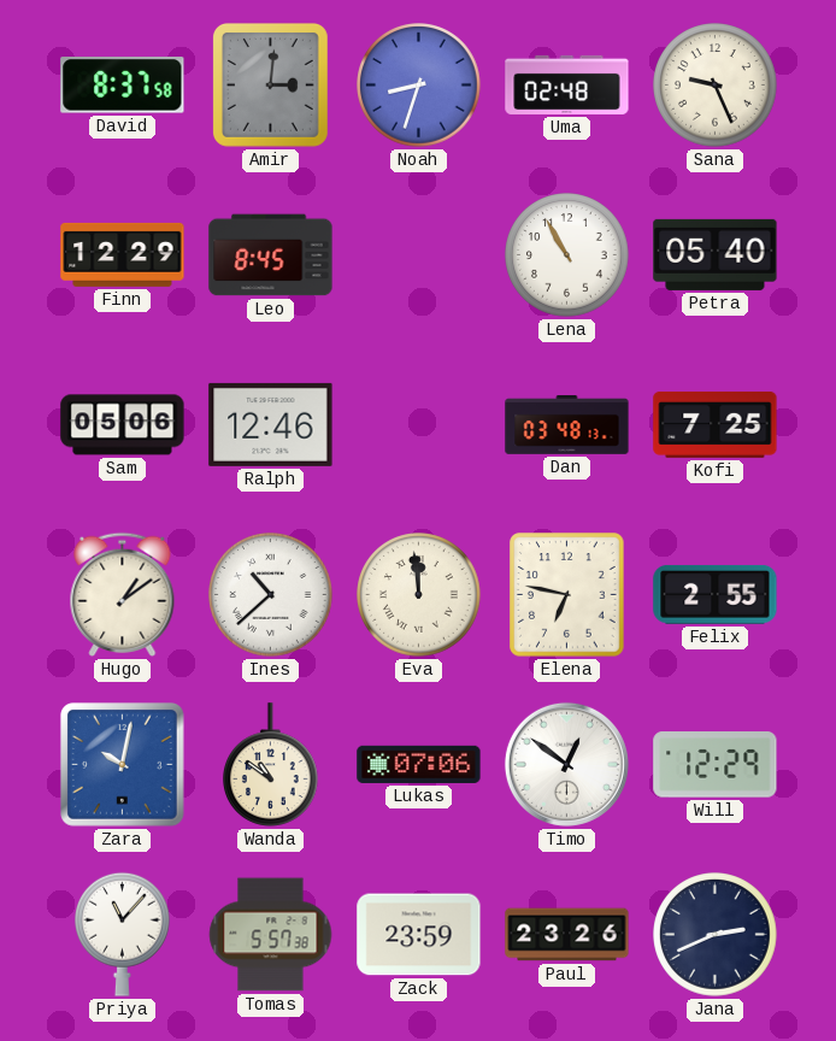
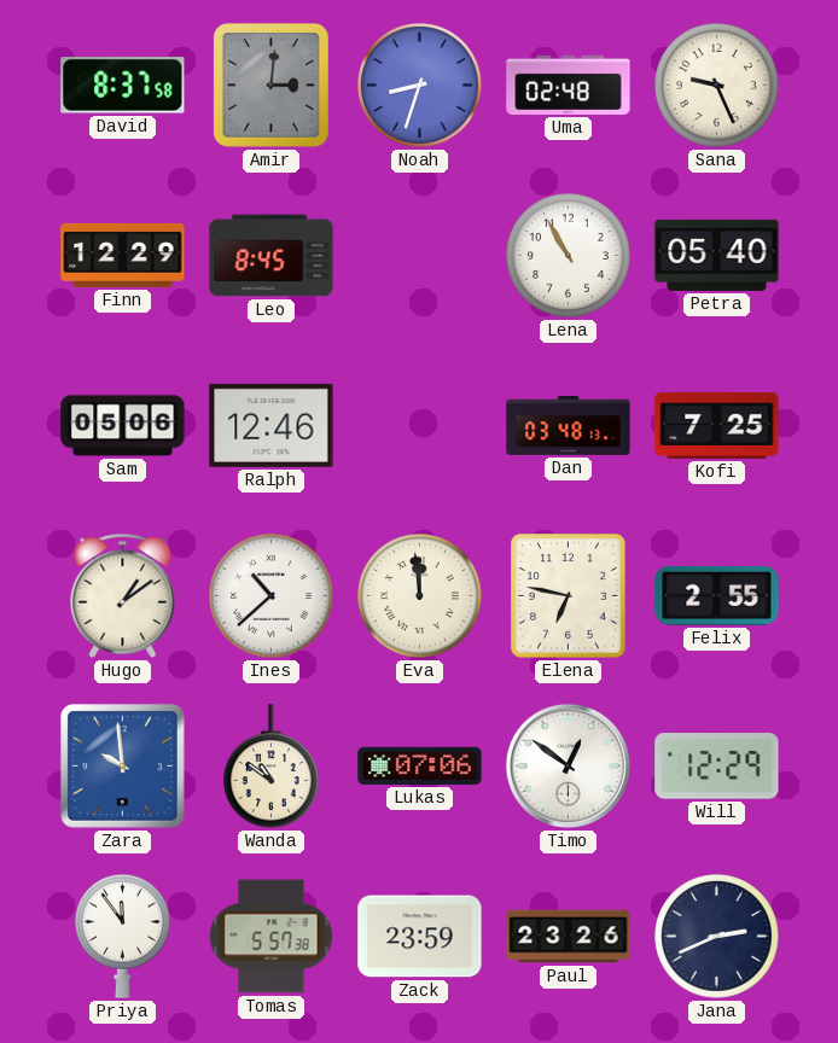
Zara: 10:02 -> 9:59
Priya: 11:07 -> 11:54
